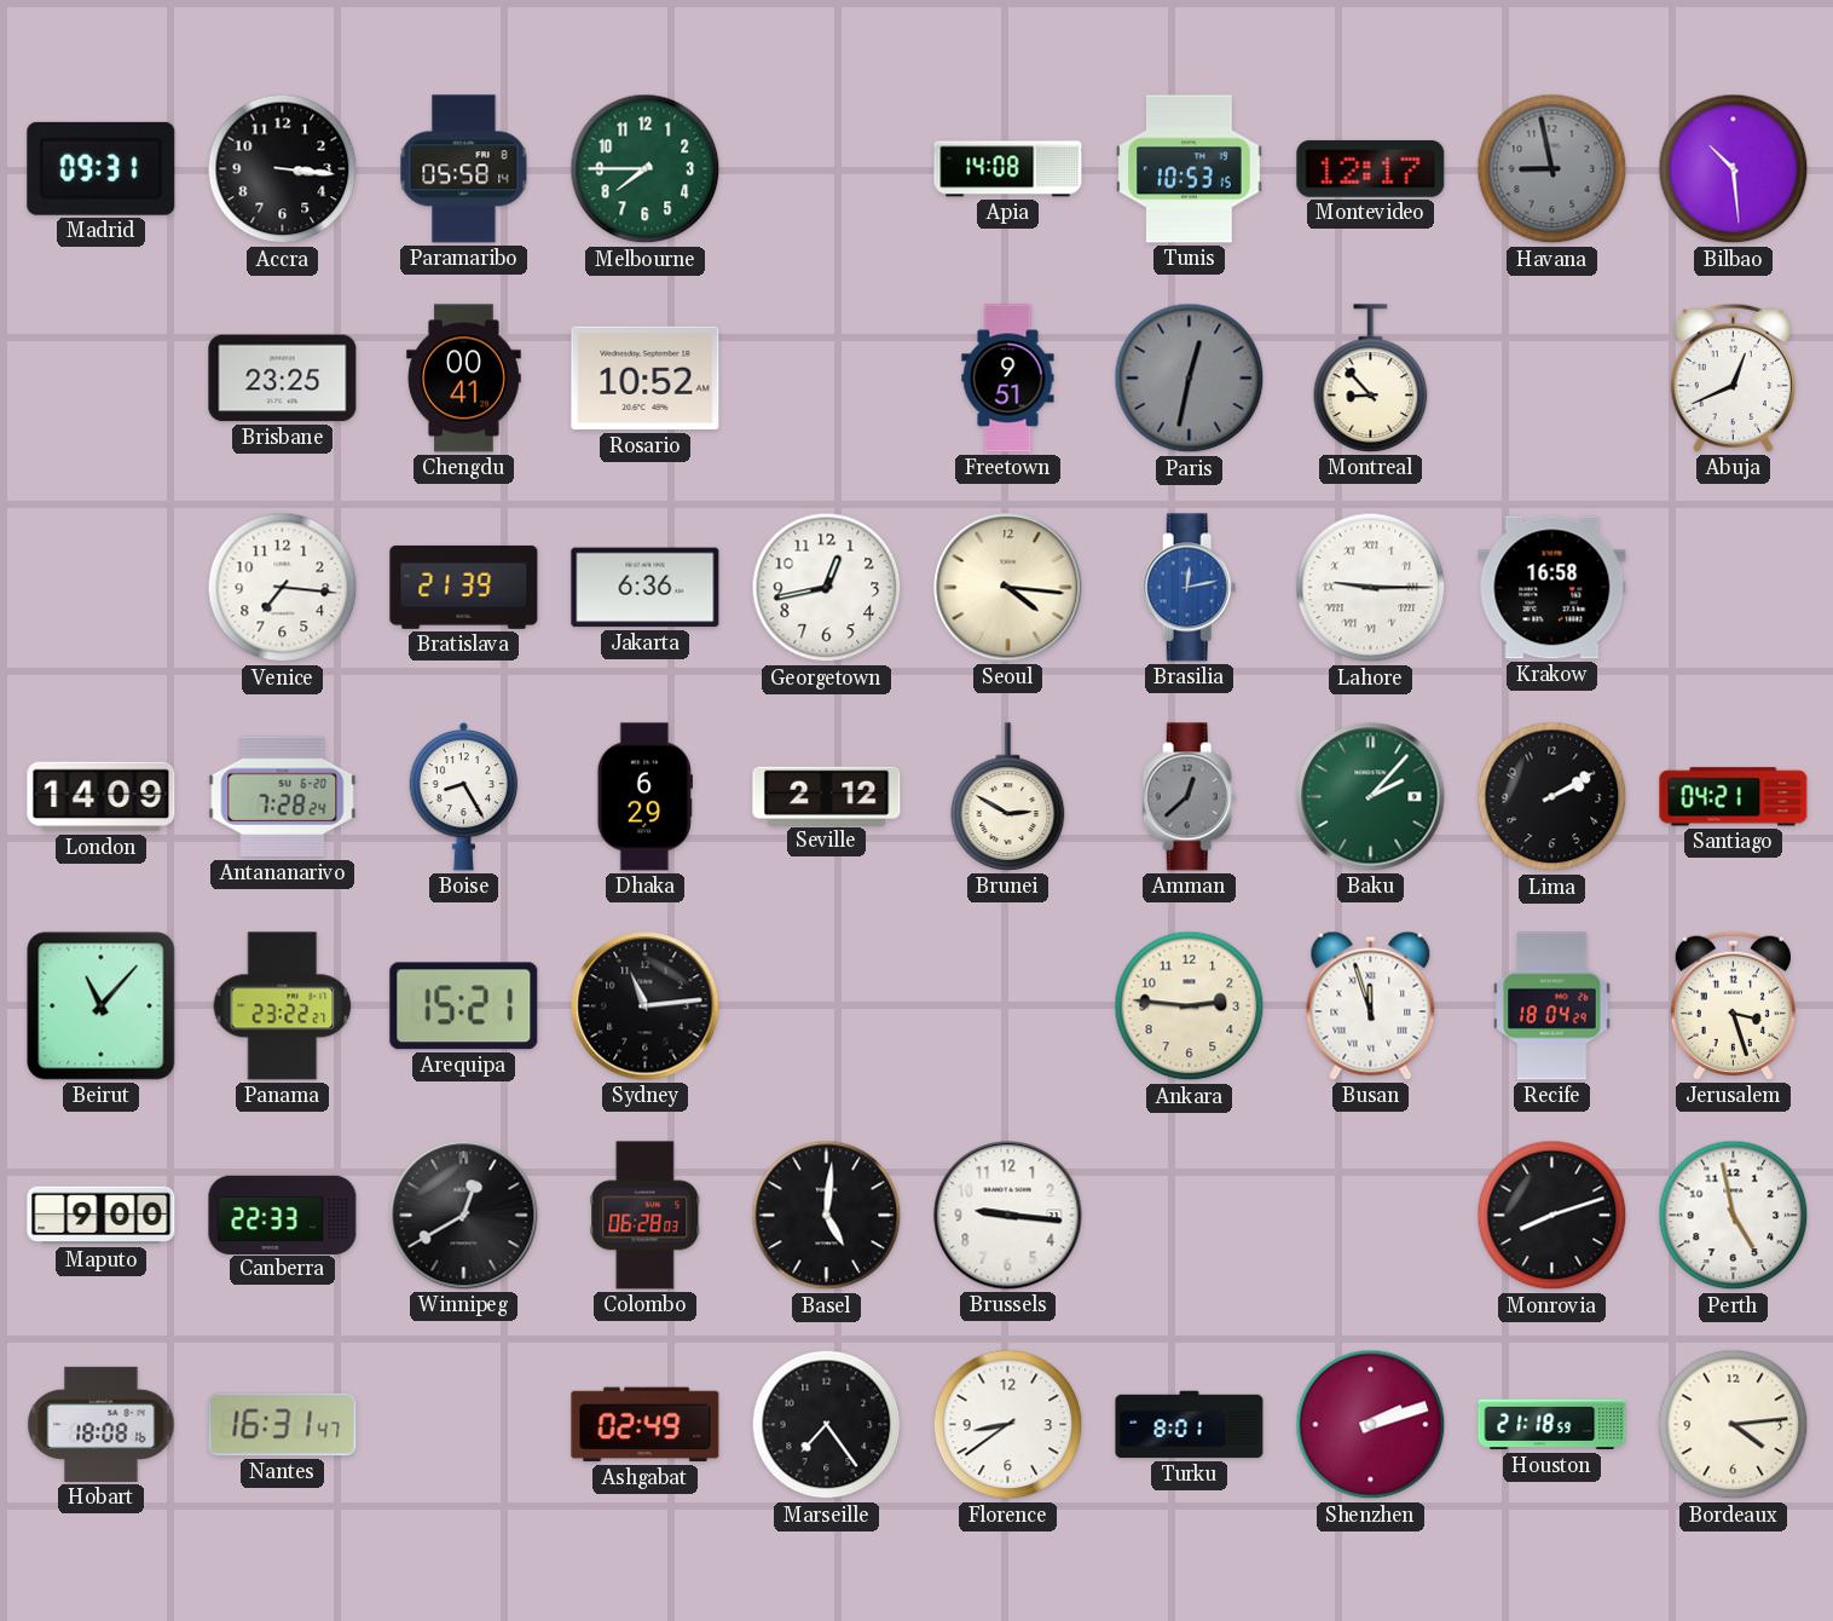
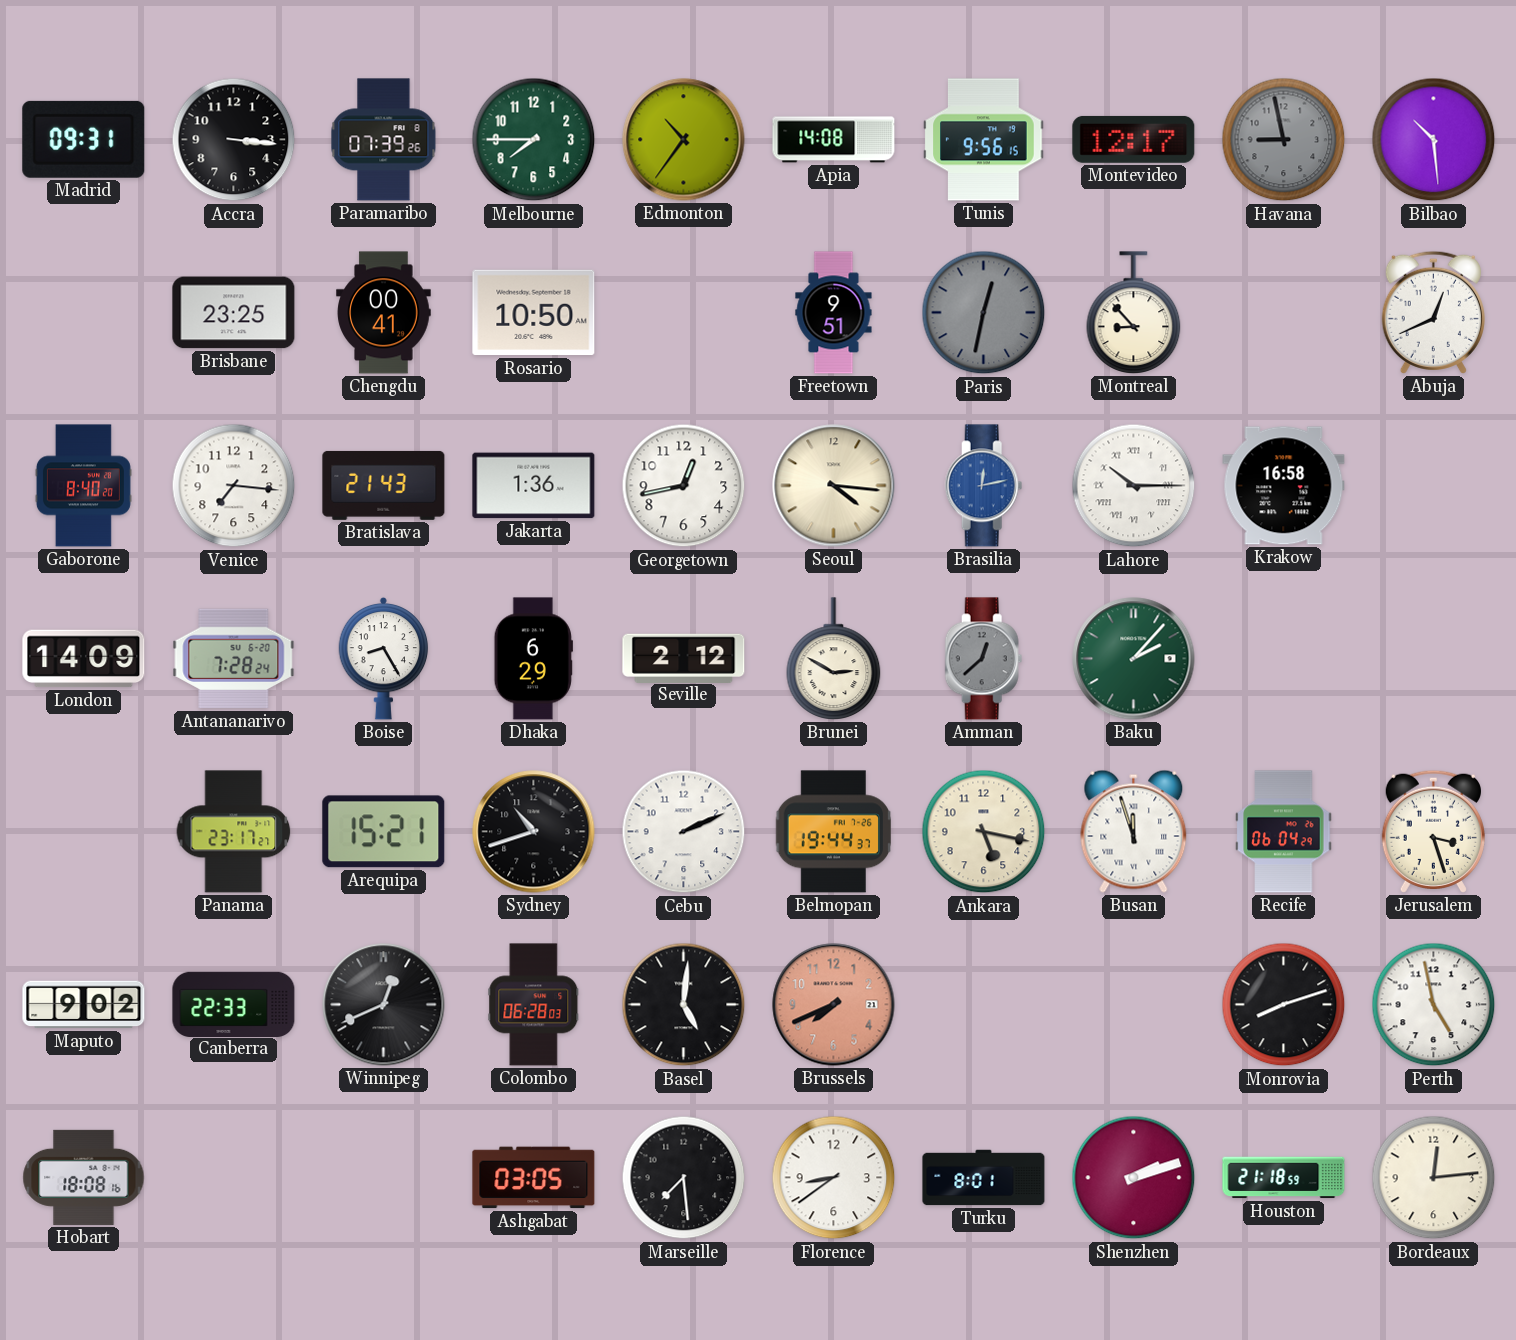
Paramaribo: 05:58 -> 07:39
Edmonton: none -> 10:36
Tunis: 10:53 -> 9:56
Rosario: 10:52 -> 10:50
Gaborone: none -> 8:40
Bratislava: 21:39 -> 21:43
Jakarta: 6:36 -> 1:36
Lahore: 9:15 -> 10:15
Lima: 2:10 -> none
Santiago: 04:21 -> none
Beirut: 11:07 -> none
Panama: 23:22 -> 23:17
Sydney: 11:14 -> 10:42
Cebu: none -> 2:11
Belmopan: none -> 19:44
Ankara: 2:46 -> 5:17
Recife: 18:04 -> 06:04
Maputo: 9:00 -> 9:02
Winnipeg: 12:40 -> 12:41
Brussels: 9:16 -> 7:41
Brussels dial: white -> salmon
Nantes: 16:31 -> none
Ashgabat: 02:49 -> 03:05
Marseille: 7:24 -> 7:29
Bordeaux: 4:14 -> 12:14
